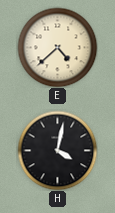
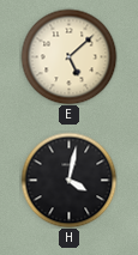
E: 4:38 -> 5:08
